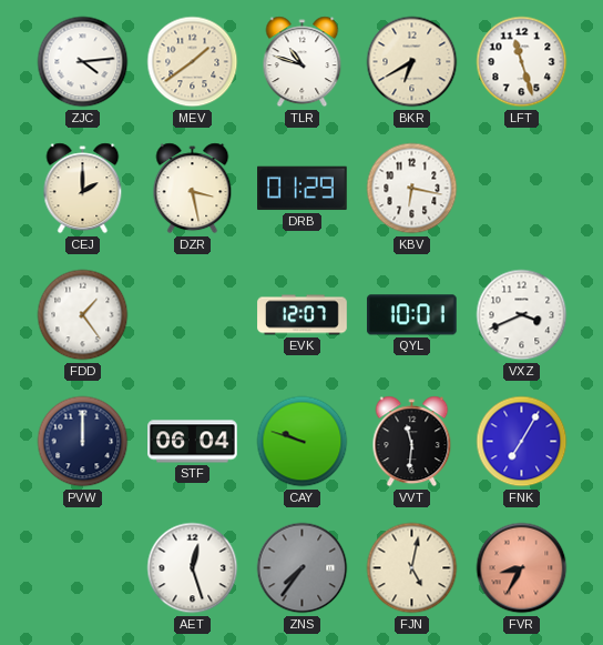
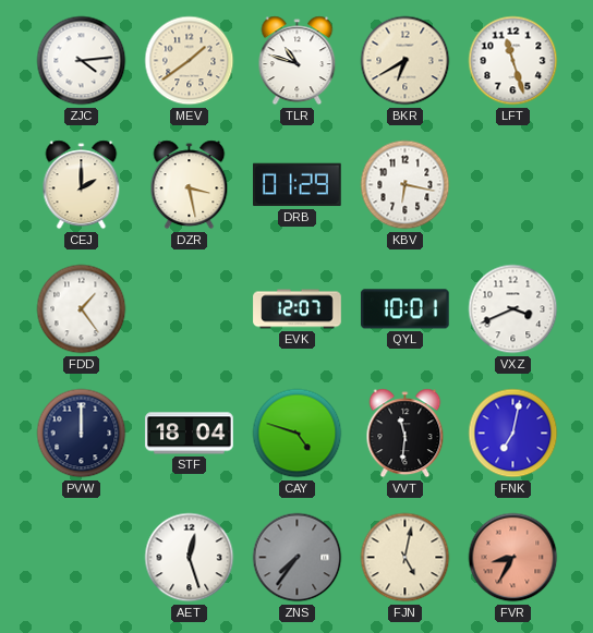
STF: 06:04 -> 18:04
CAY: 9:48 -> 4:48
FNK: 7:05 -> 7:02
